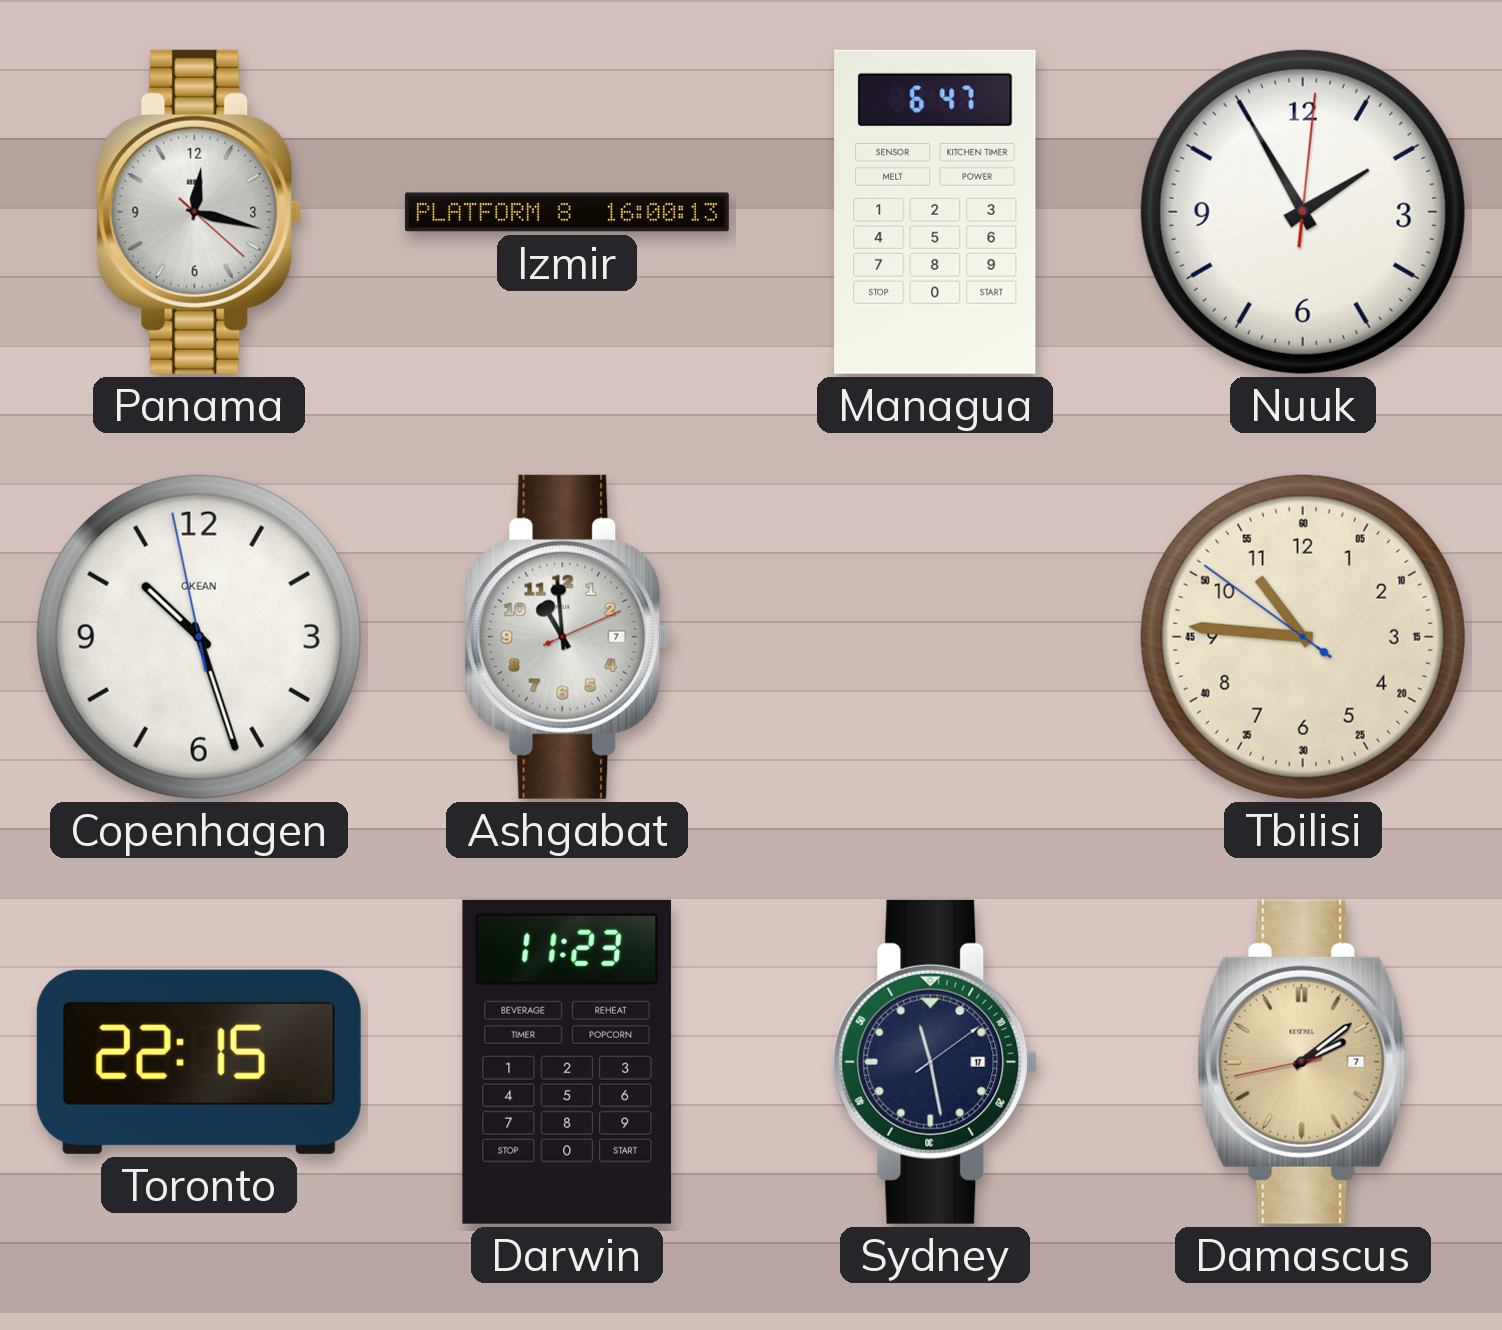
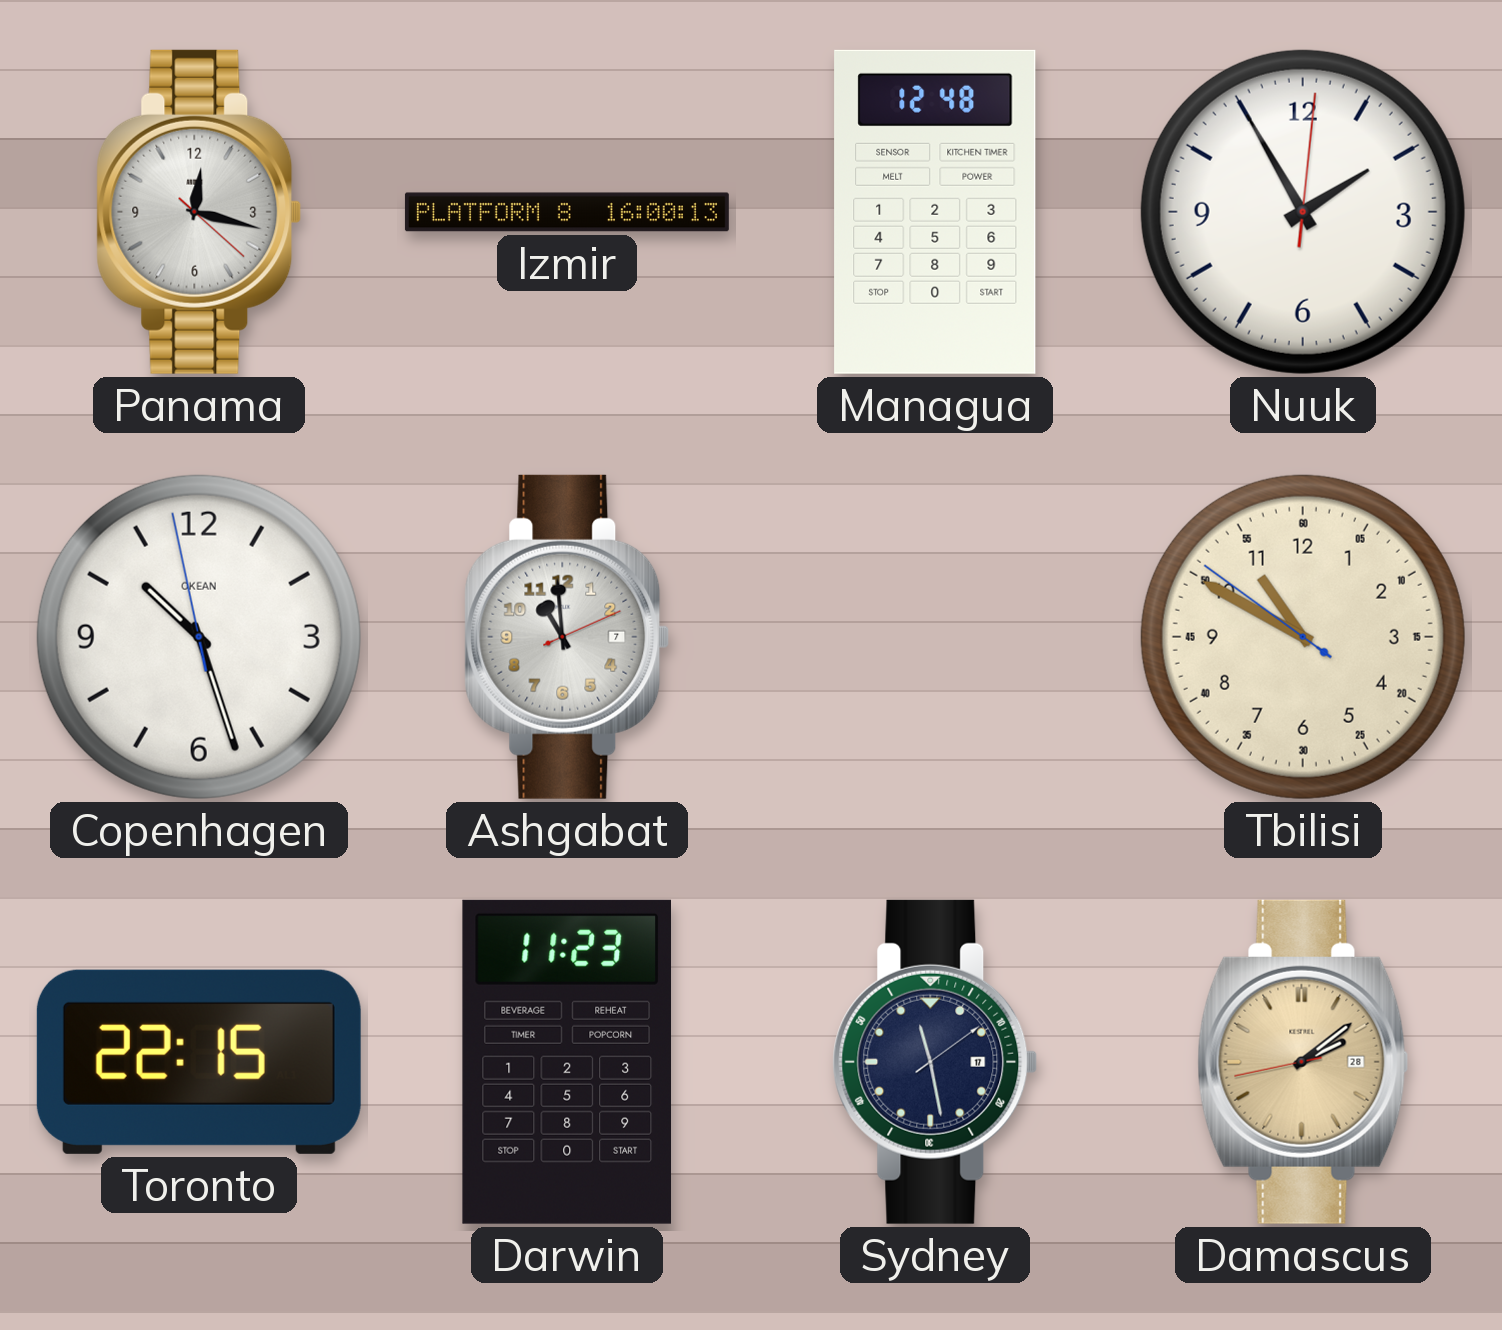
Managua: 6:47 -> 12:48
Tbilisi: 10:45 -> 10:49
Damascus date: 7 -> 28
